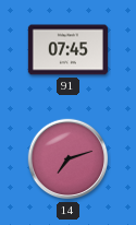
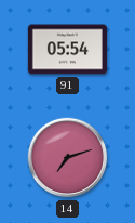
91: 07:45 -> 05:54
